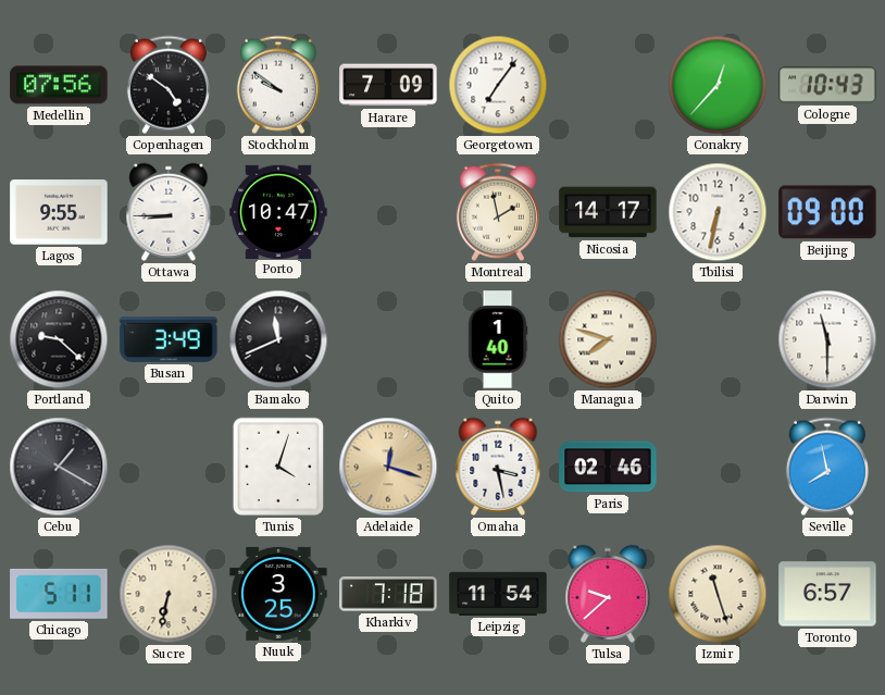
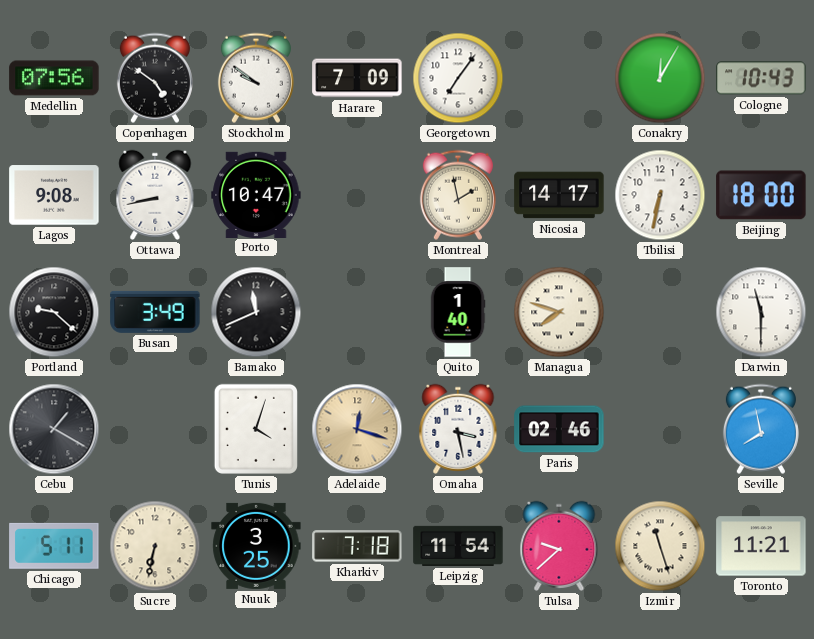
Conakry: 12:37 -> 12:05
Lagos: 9:55 -> 9:08
Ottawa: 8:45 -> 8:43
Beijing: 09:00 -> 18:00
Toronto: 6:57 -> 11:21
